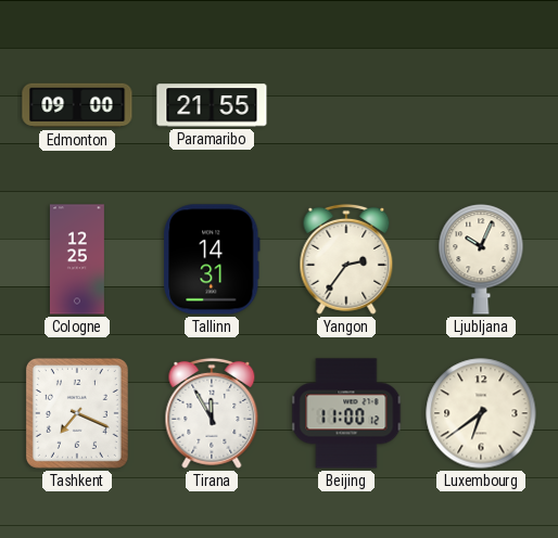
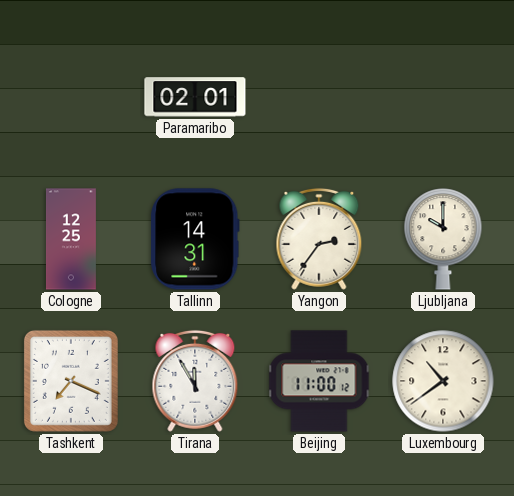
Edmonton: 09:00 -> none
Paramaribo: 21:55 -> 02:01
Ljubljana: 10:04 -> 10:00
Luxembourg: 6:39 -> 10:39
